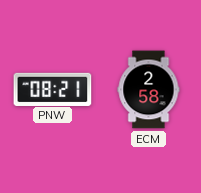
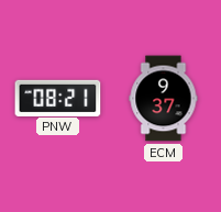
ECM: 2:58 -> 9:37
